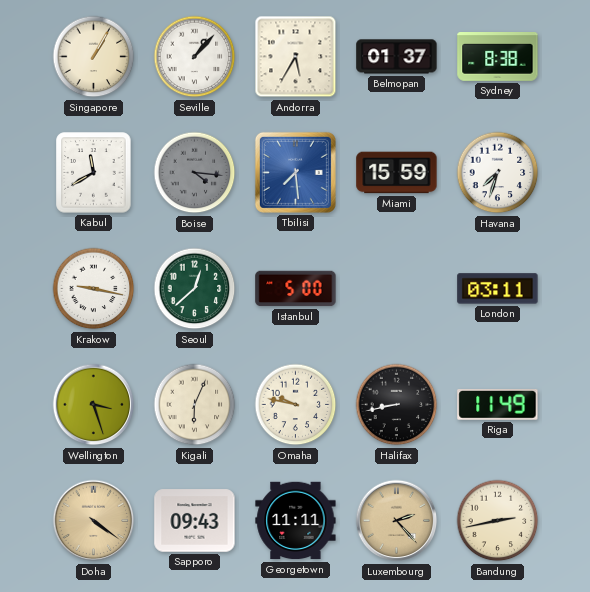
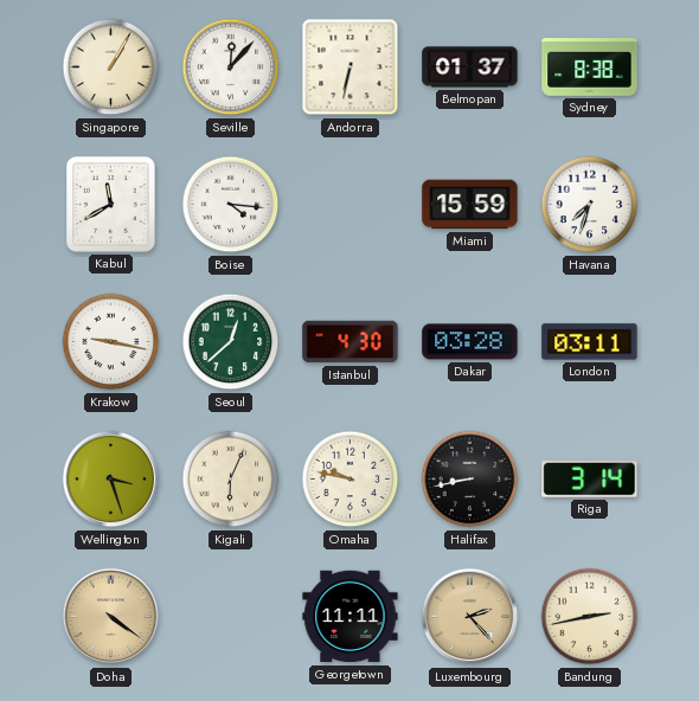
Seville: 1:07 -> 12:07
Andorra: 5:35 -> 6:32
Boise dial: grey -> white
Tbilisi: 7:29 -> none
Istanbul: 5:00 -> 4:30
Dakar: none -> 03:28
Riga: 11:49 -> 3:14
Sapporo: 09:43 -> none
